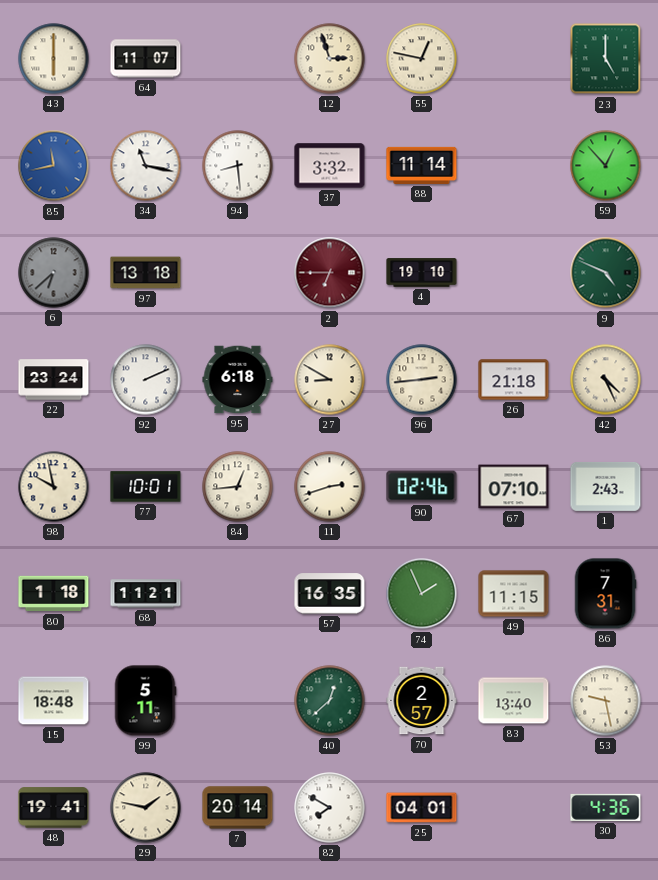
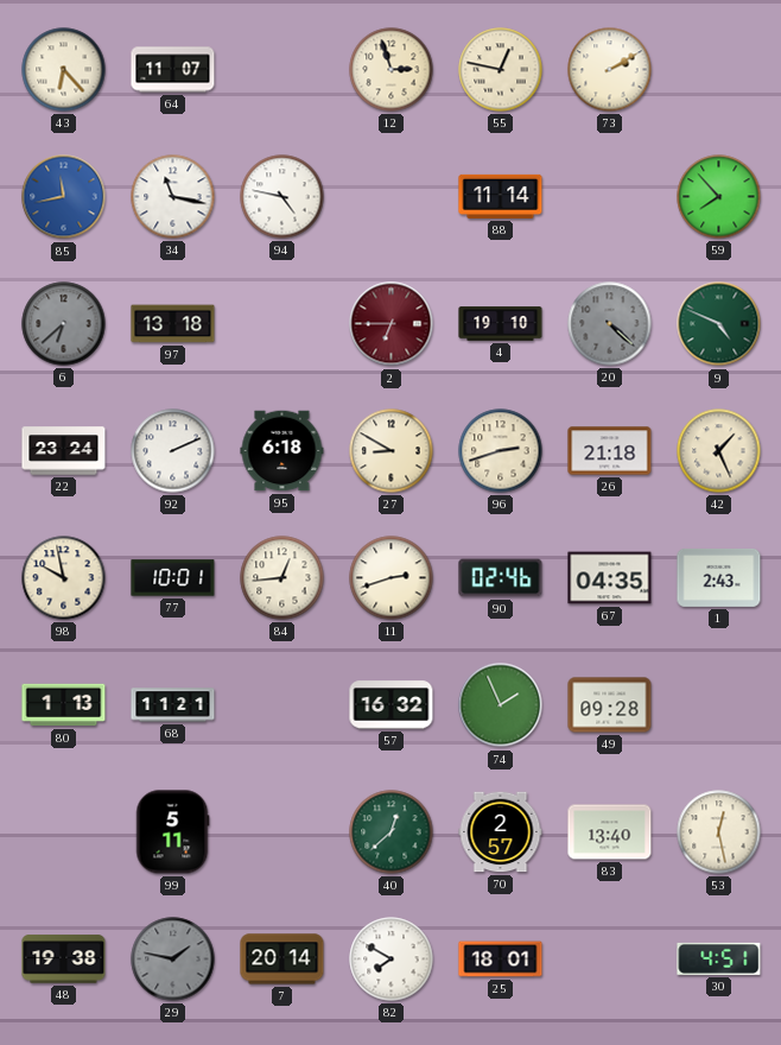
43: 6:00 -> 6:23
73: none -> 2:10
23: 5:00 -> none
94: 8:29 -> 4:47
37: 3:32 -> none
59: 12:53 -> 7:53
20: none -> 4:22
96: 2:44 -> 2:42
42: 4:26 -> 1:26
67: 07:10 -> 04:35
80: 1:18 -> 1:13
57: 16:35 -> 16:32
49: 11:15 -> 09:28
86: 7:31 -> none
15: 18:48 -> none
53: 9:28 -> 12:28
48: 19:41 -> 19:38
29 dial: cream -> grey
25: 04:01 -> 18:01
30: 4:36 -> 4:51
